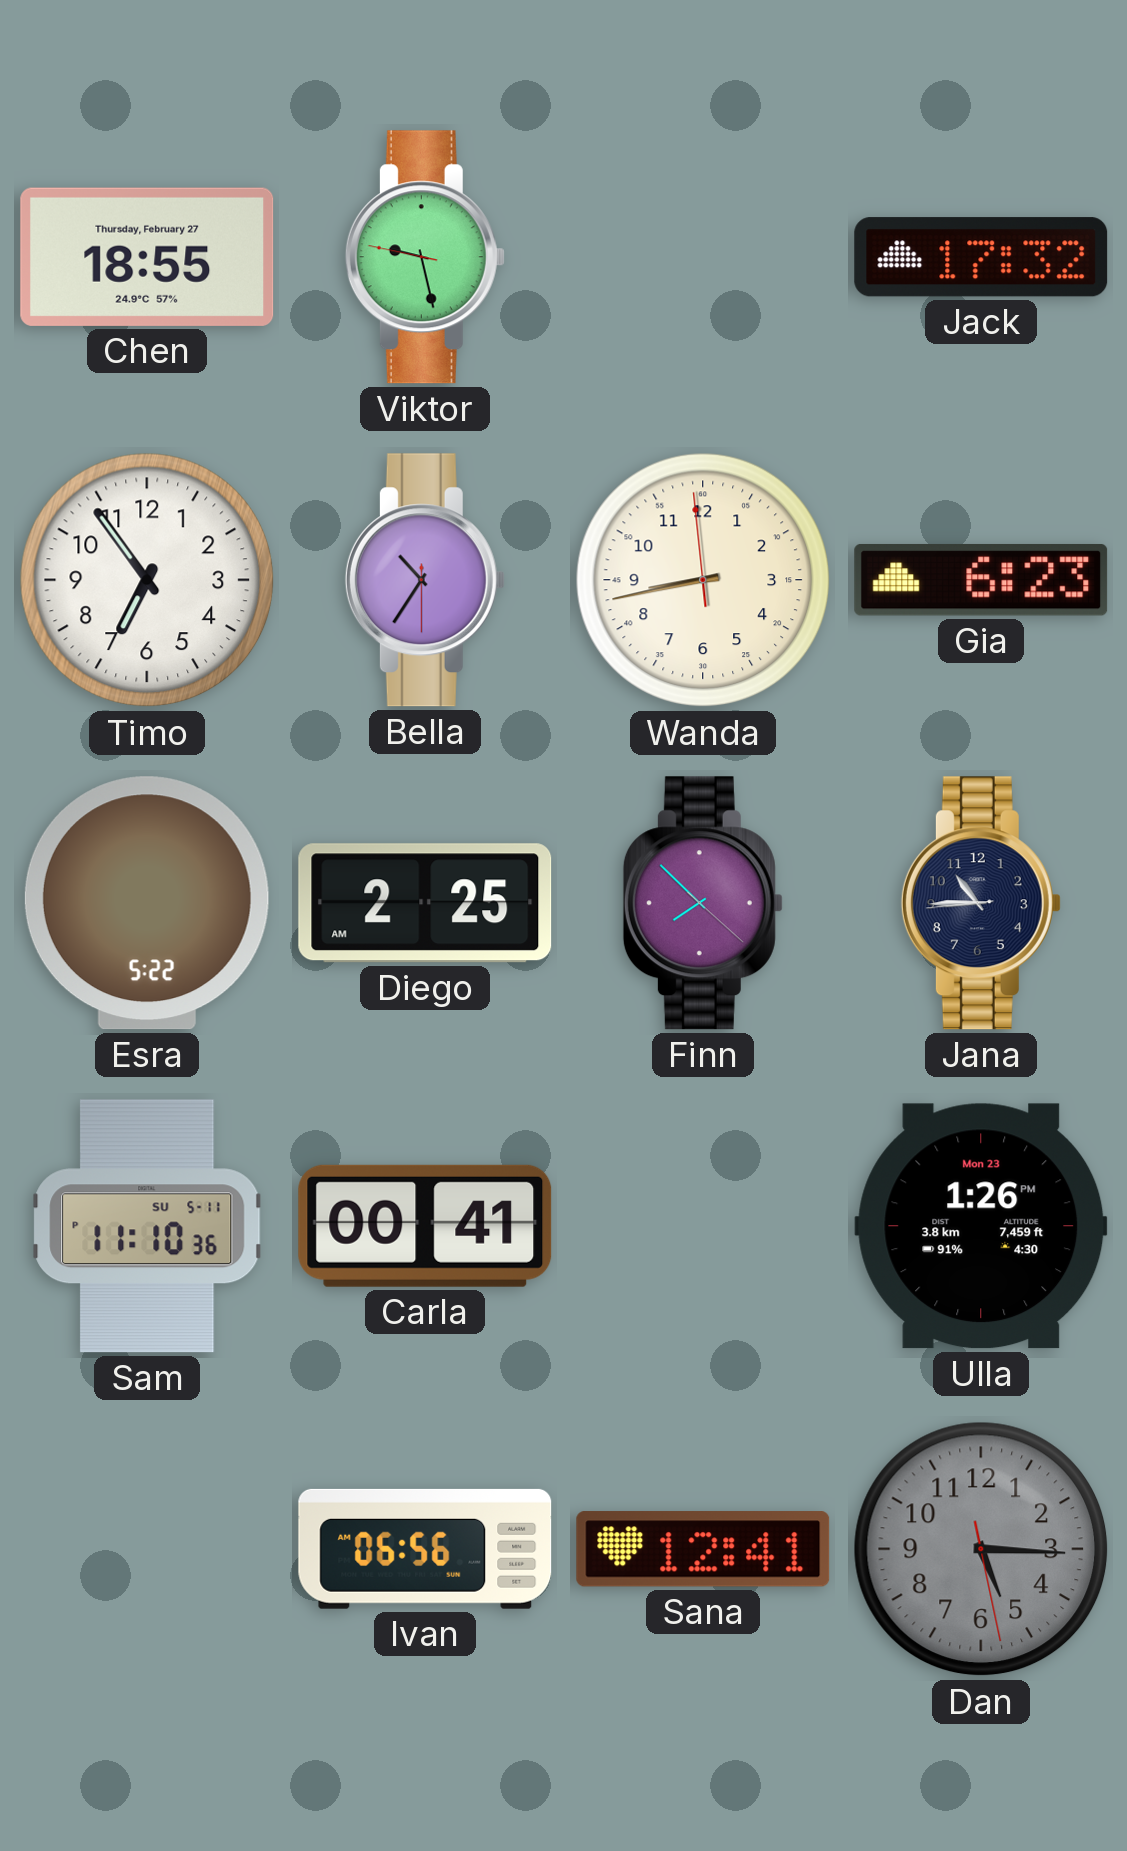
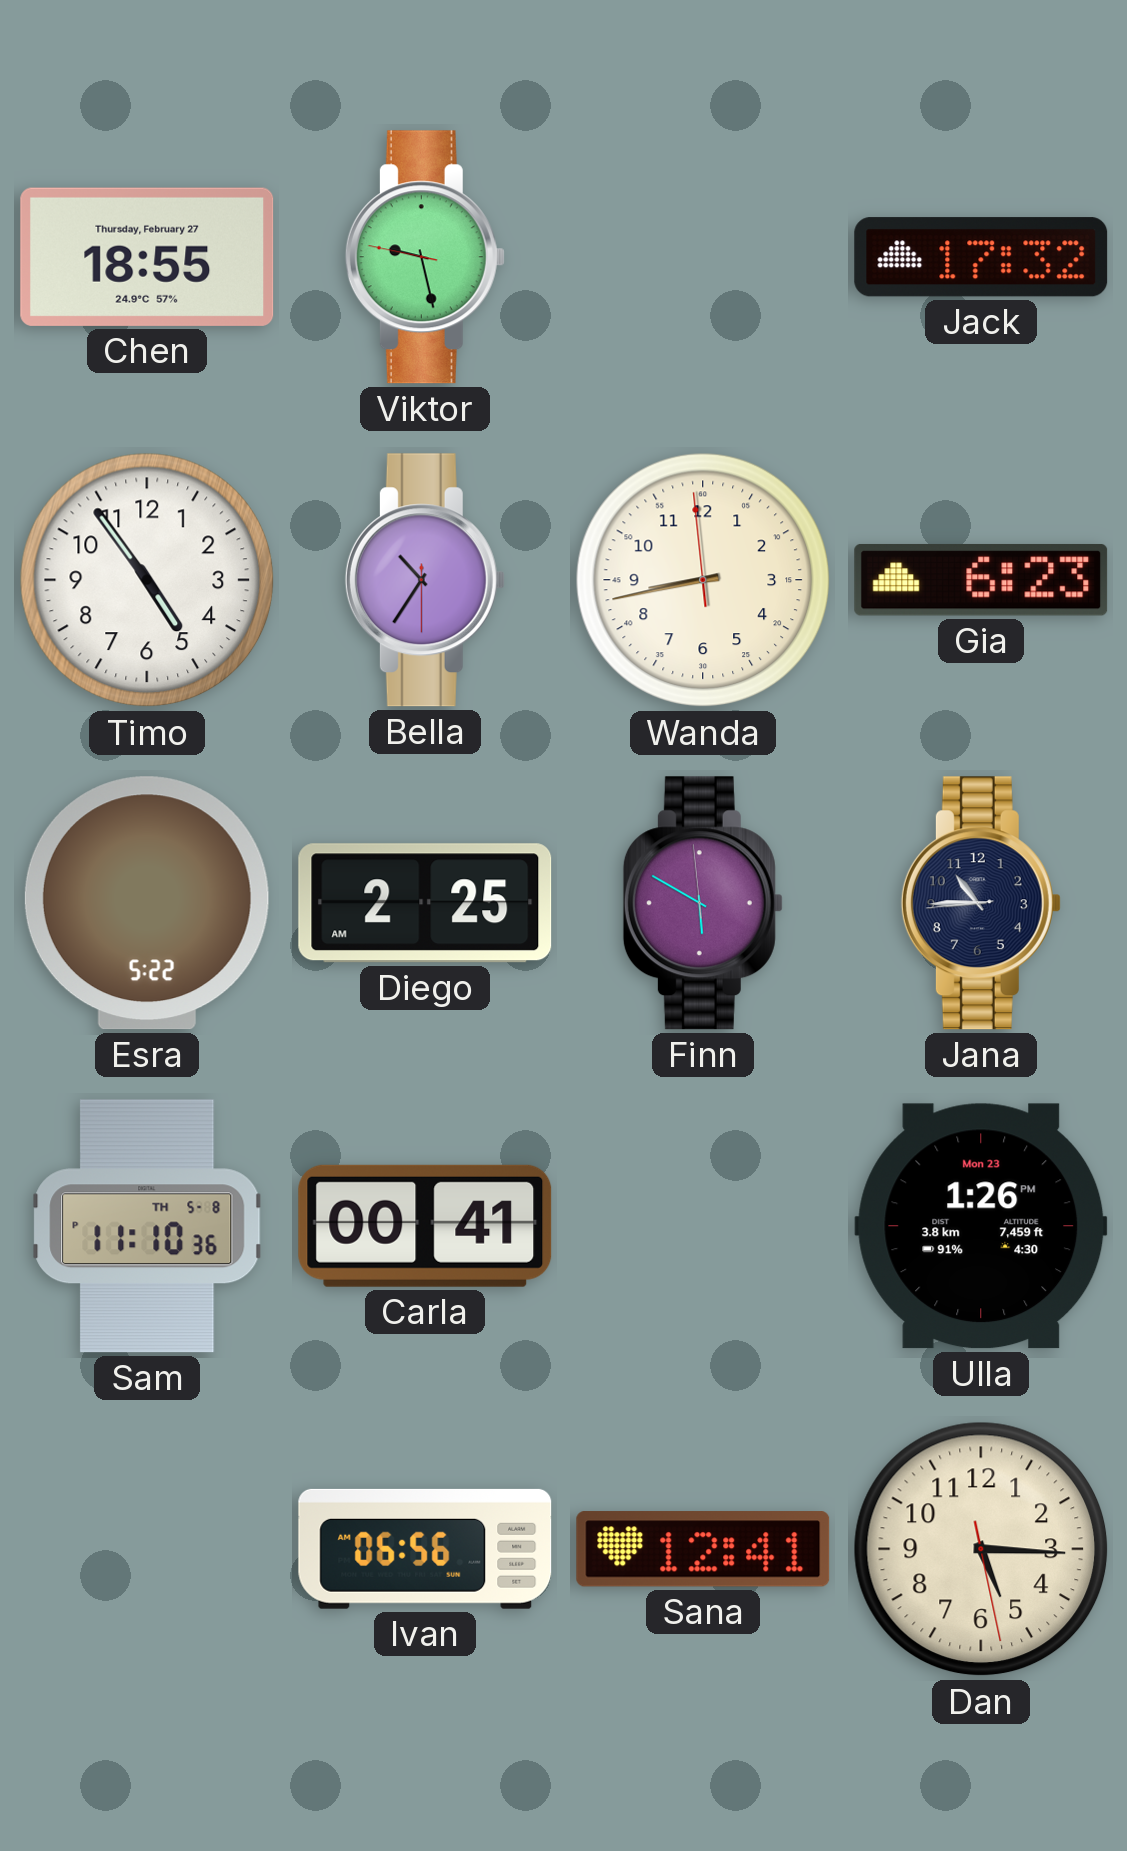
Timo: 6:54 -> 4:54
Finn: 7:52 -> 5:49
Sam date: SU 5-11 -> TH 5-8
Dan dial: grey -> cream
